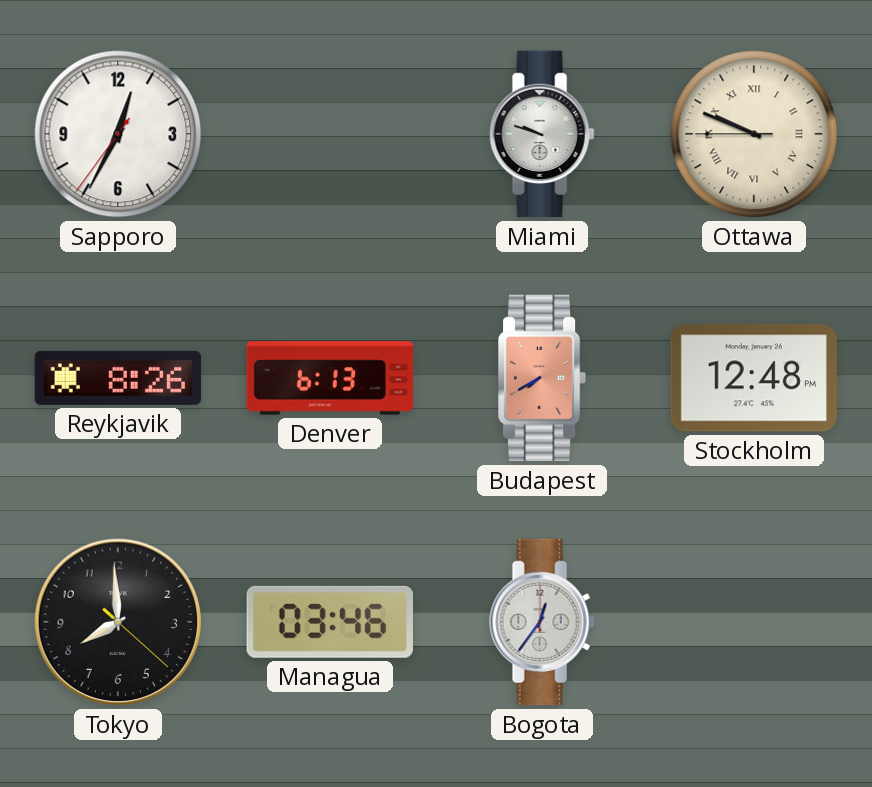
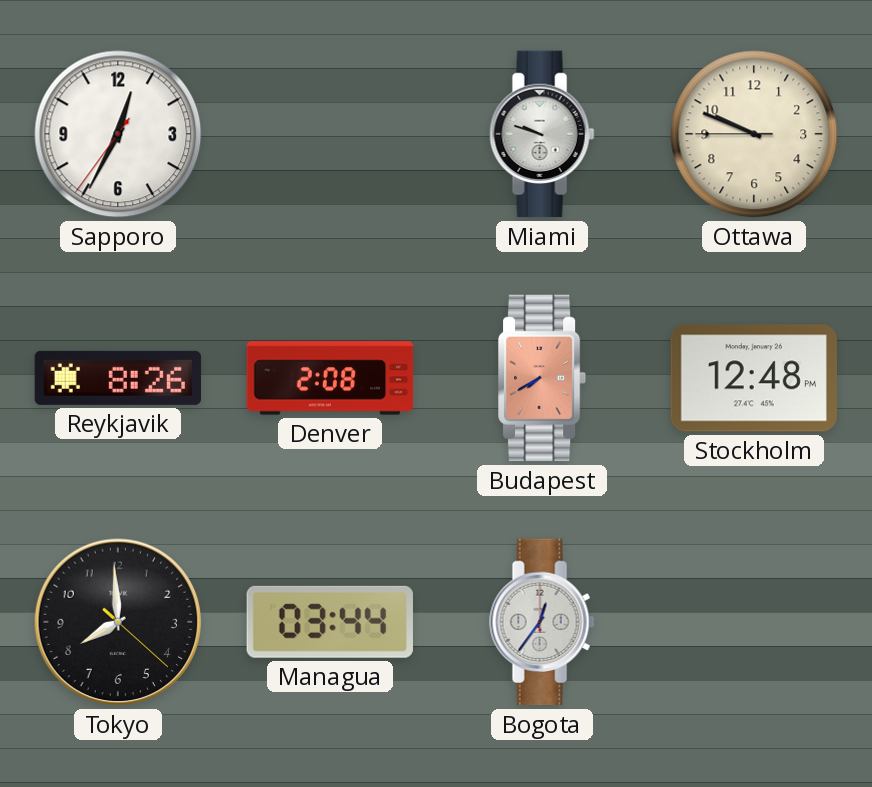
Ottawa numerals: Roman -> Arabic
Denver: 6:13 -> 2:08
Managua: 03:46 -> 03:44
